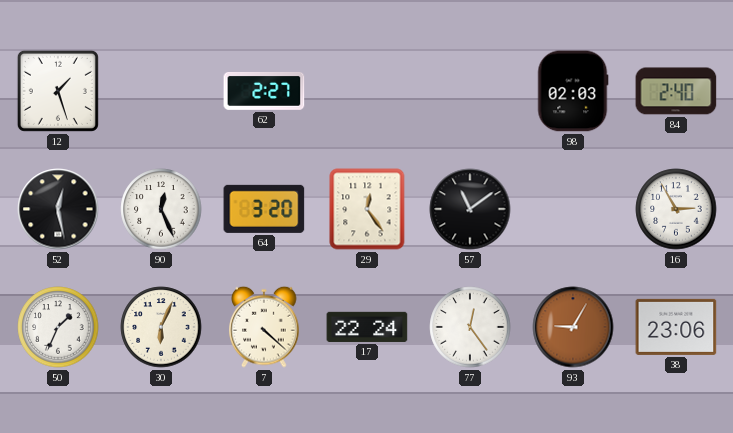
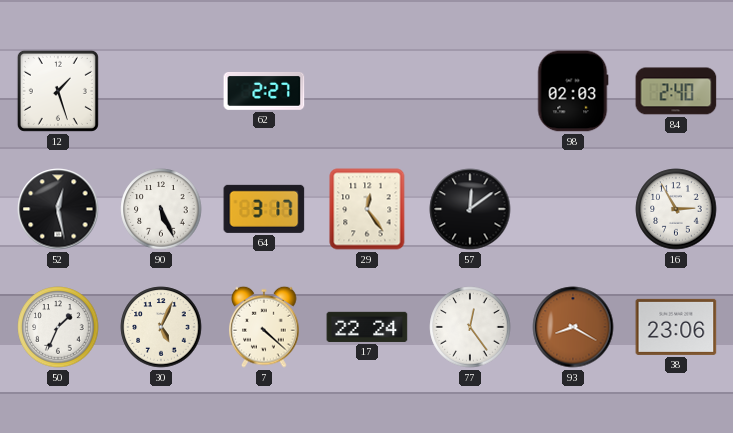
90: 12:26 -> 5:26
64: 3:20 -> 3:17
57: 11:09 -> 12:09
30: 6:04 -> 5:04
93: 9:05 -> 8:20
